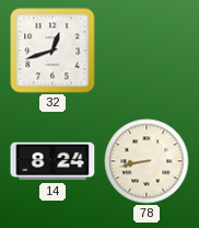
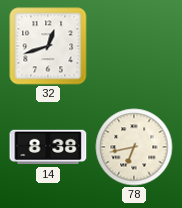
14: 8:24 -> 8:38
78: 8:43 -> 6:43
